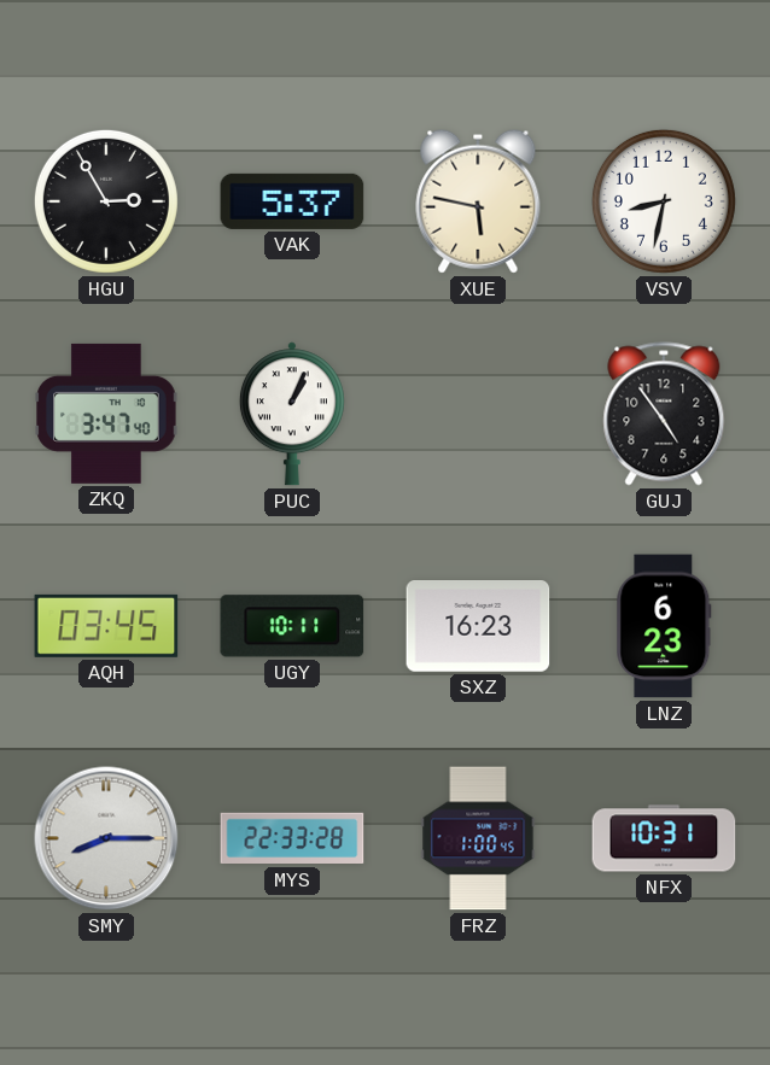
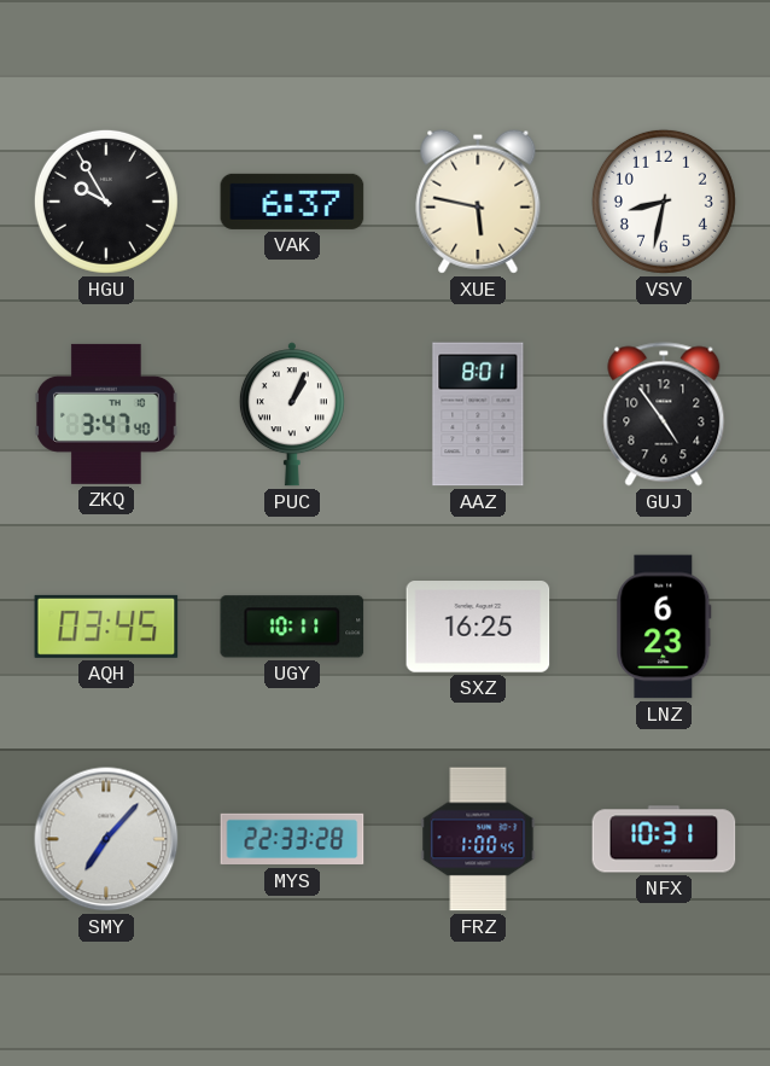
HGU: 2:55 -> 9:55
VAK: 5:37 -> 6:37
AAZ: none -> 8:01
SXZ: 16:23 -> 16:25
SMY: 8:15 -> 7:07
